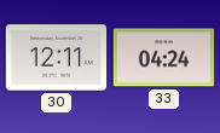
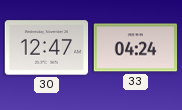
30: 12:11 -> 12:47
